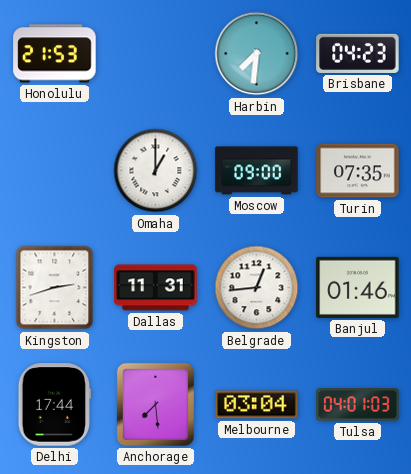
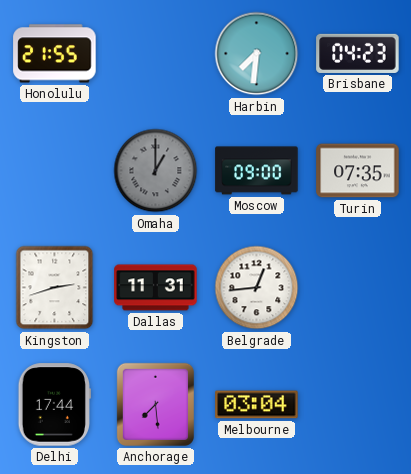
Honolulu: 21:53 -> 21:55
Omaha dial: white -> grey
Banjul: 01:46 -> none
Tulsa: 04:01 -> none
